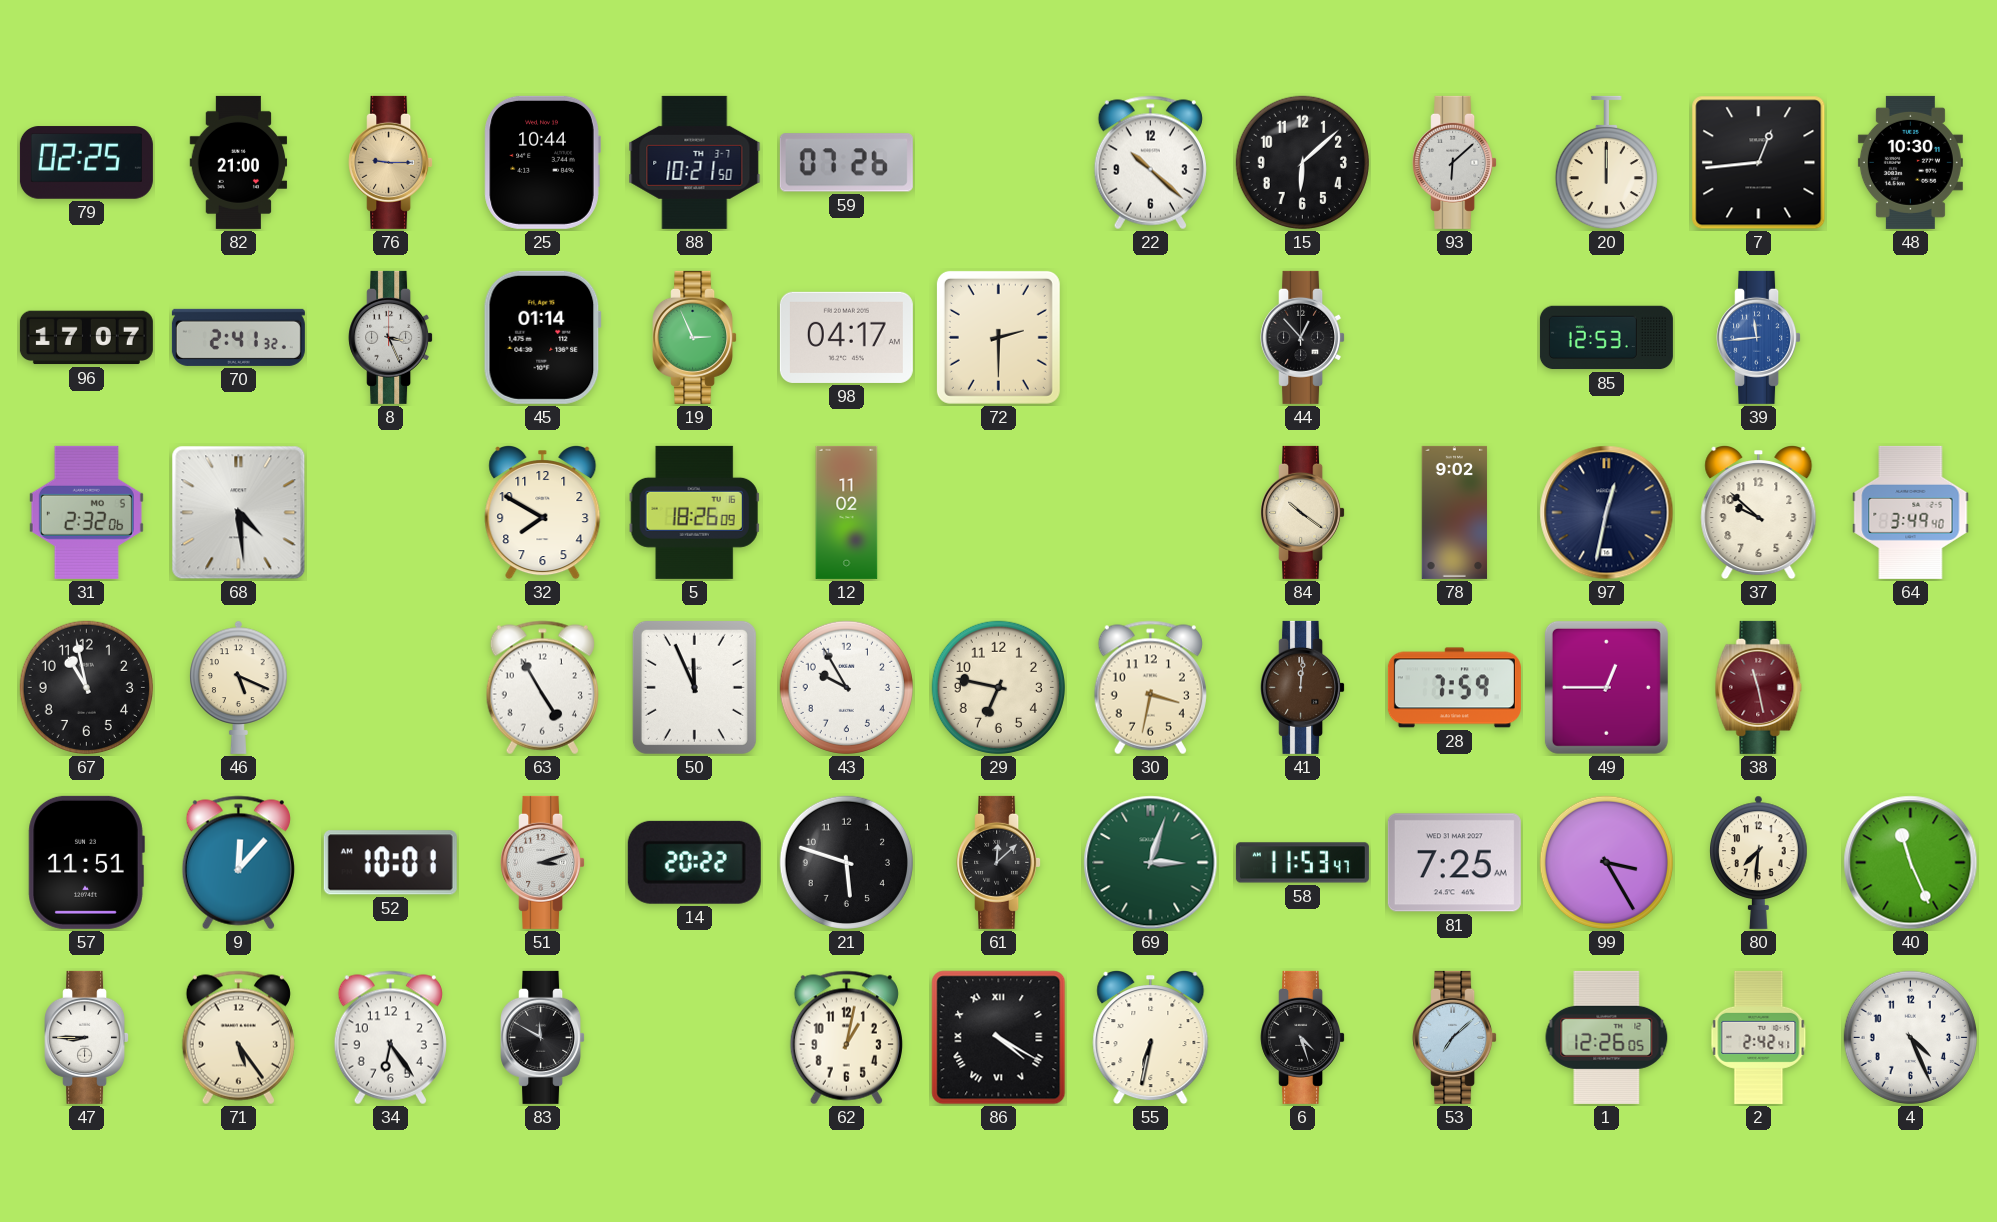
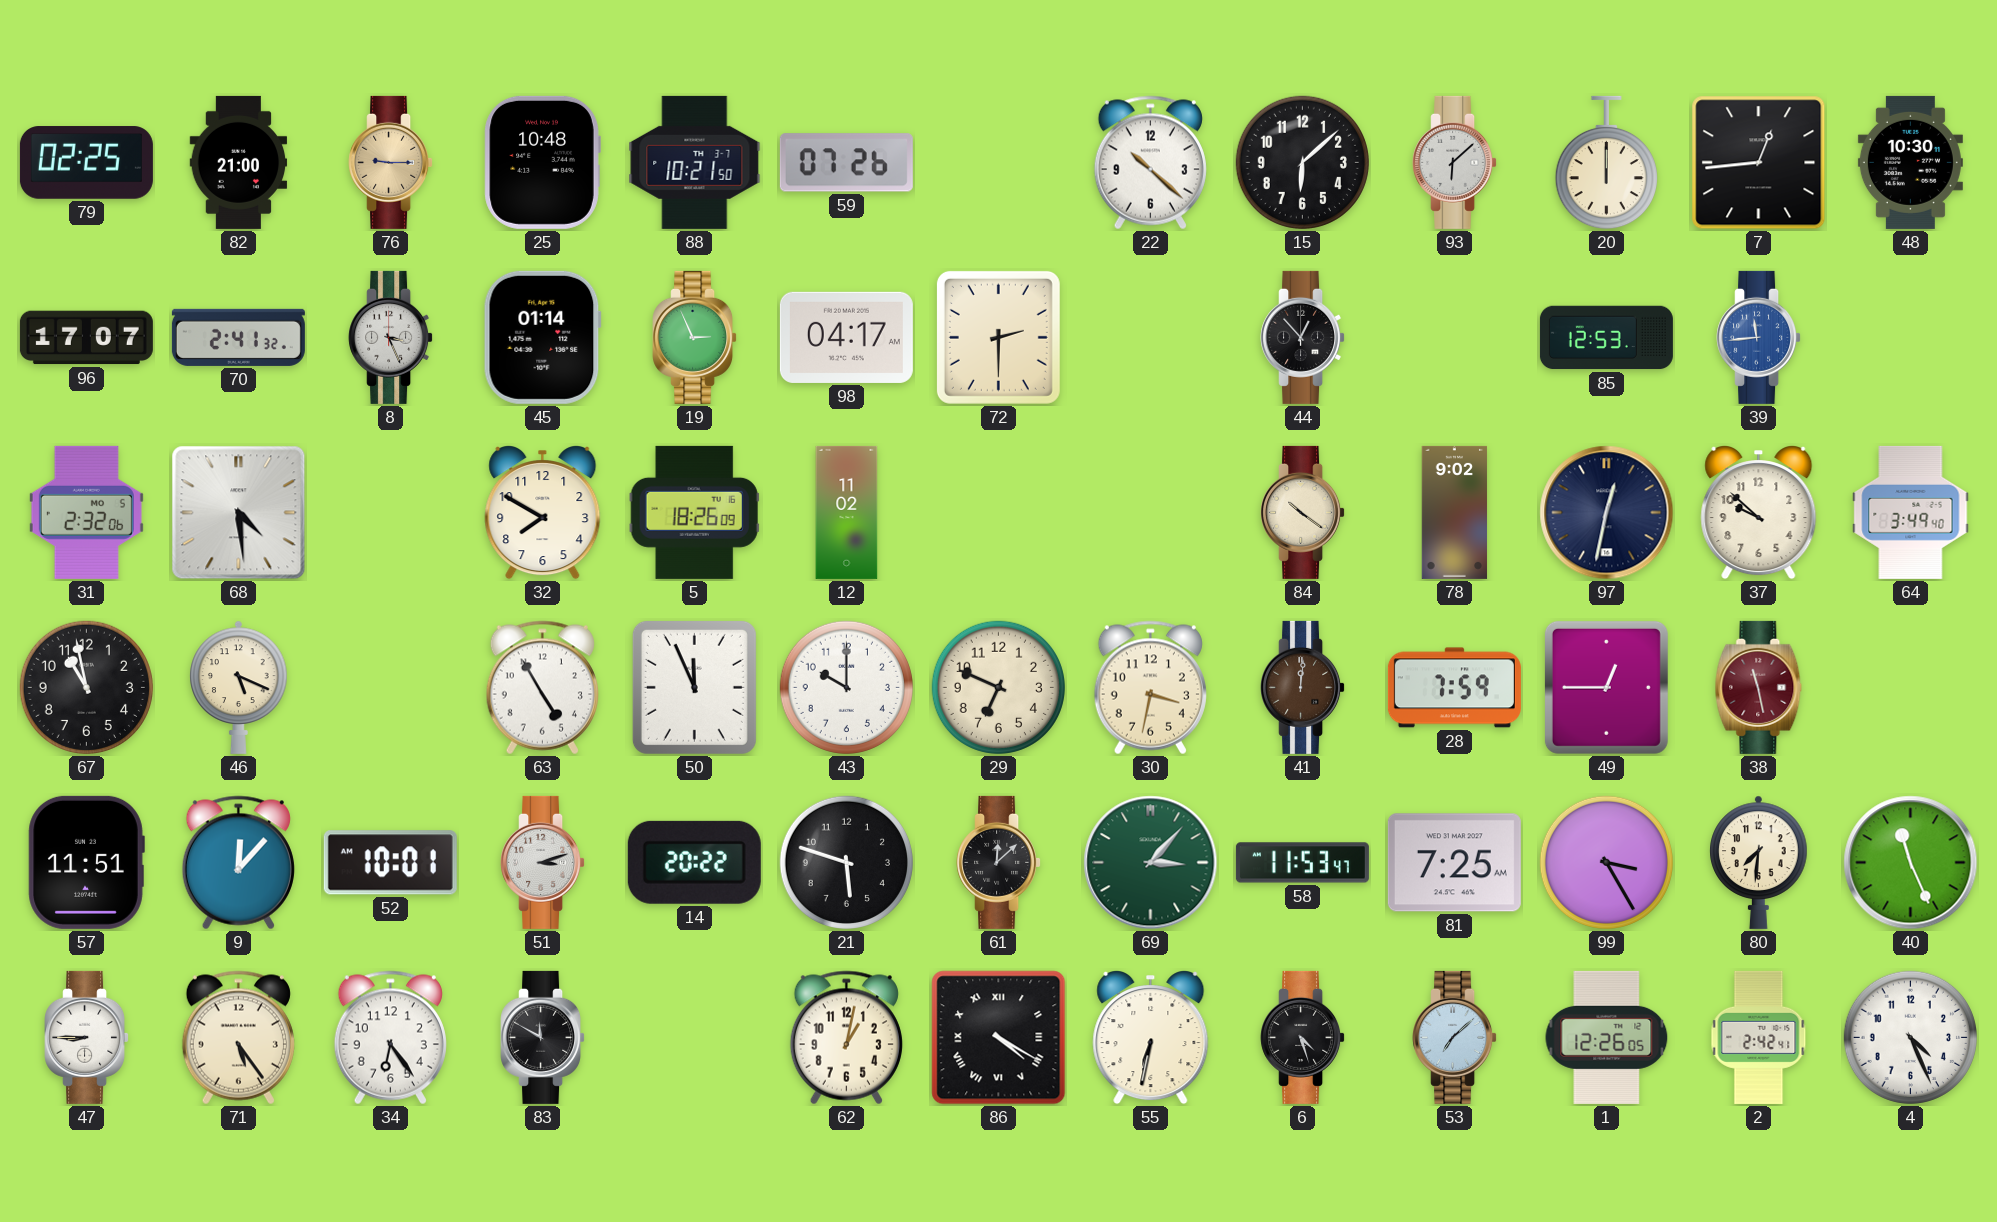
25: 10:44 -> 10:48
43: 9:55 -> 10:00
29: 6:47 -> 6:49
69: 3:03 -> 3:07
